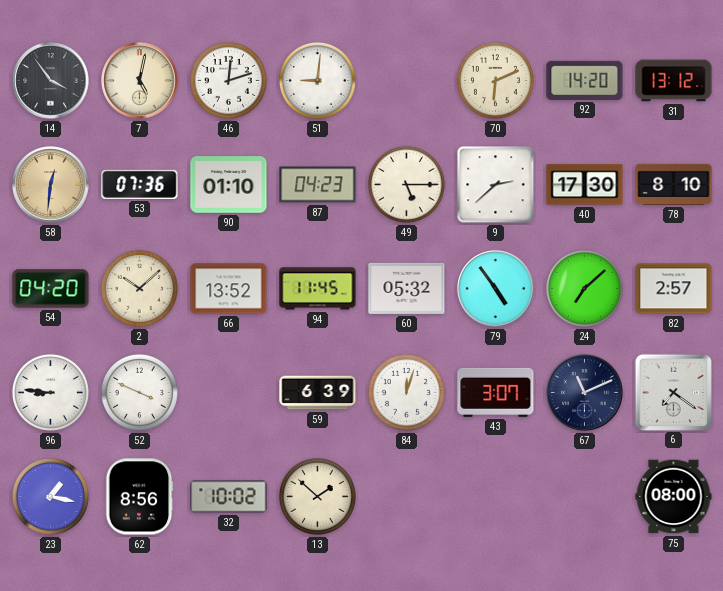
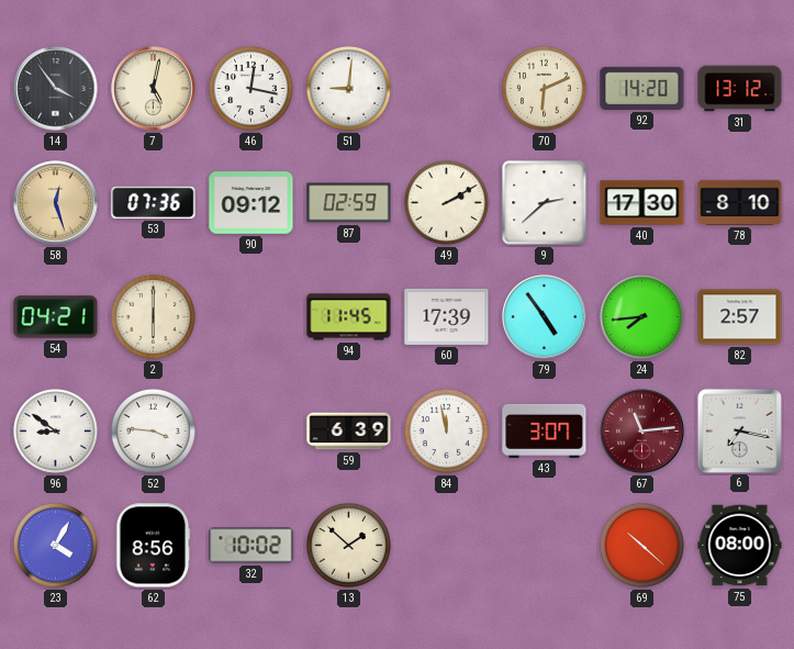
46: 12:12 -> 12:17
58: 12:31 -> 12:27
90: 01:10 -> 09:12
87: 04:23 -> 02:59
49: 5:15 -> 2:10
54: 04:20 -> 04:21
2: 10:08 -> 6:00
66: 13:52 -> none
60: 05:32 -> 17:39
24: 7:08 -> 7:44
96: 8:46 -> 8:51
52: 3:49 -> 3:46
84: 12:03 -> 11:58
67: 11:11 -> 11:14
67 dial: navy -> burgundy
6: 7:21 -> 7:17
23: 1:17 -> 4:05
69: none -> 10:22
